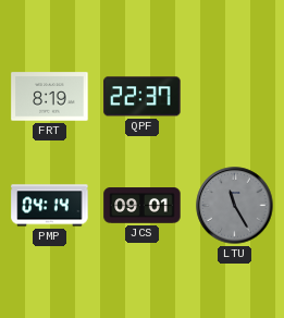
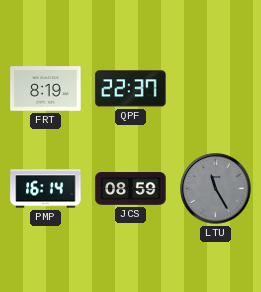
PMP: 04:14 -> 16:14
JCS: 09:01 -> 08:59
